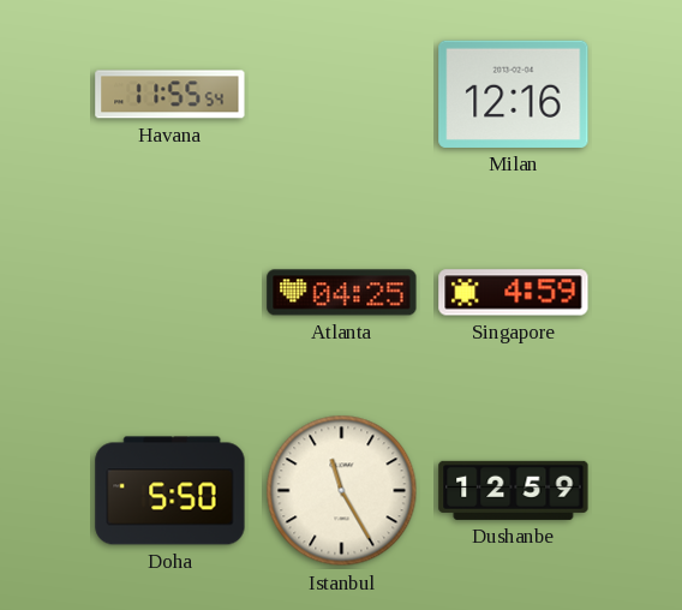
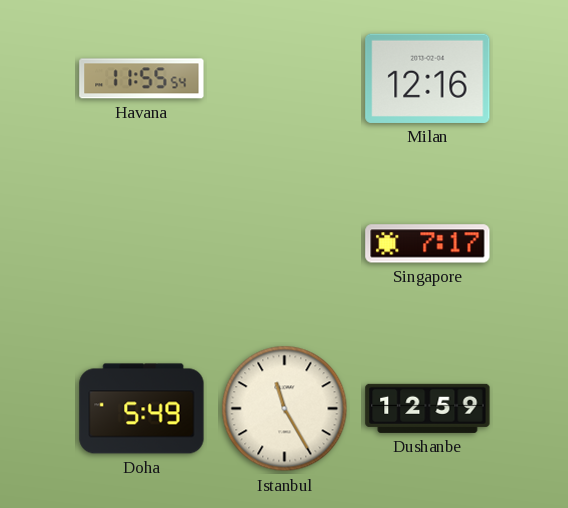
Atlanta: 04:25 -> none
Singapore: 4:59 -> 7:17
Doha: 5:50 -> 5:49
